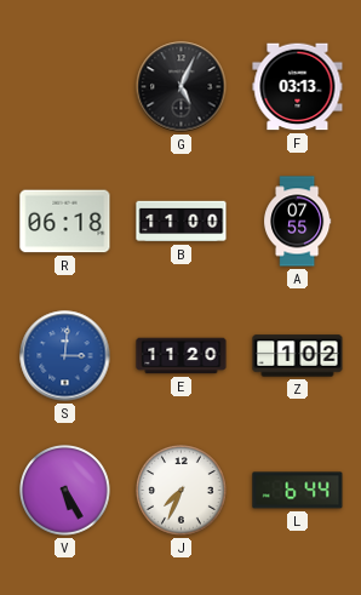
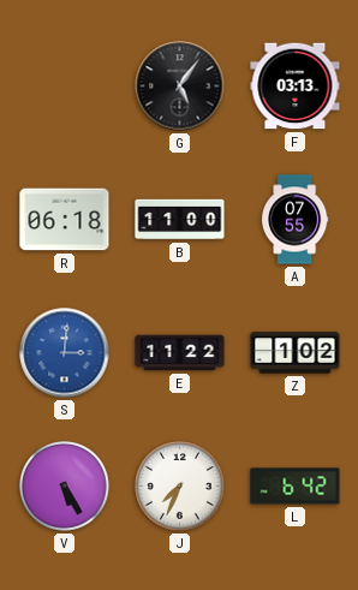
G: 5:04 -> 5:06
E: 11:20 -> 11:22
L: 6:44 -> 6:42
